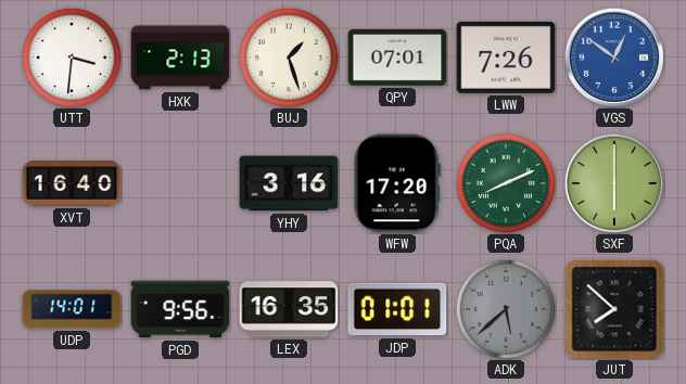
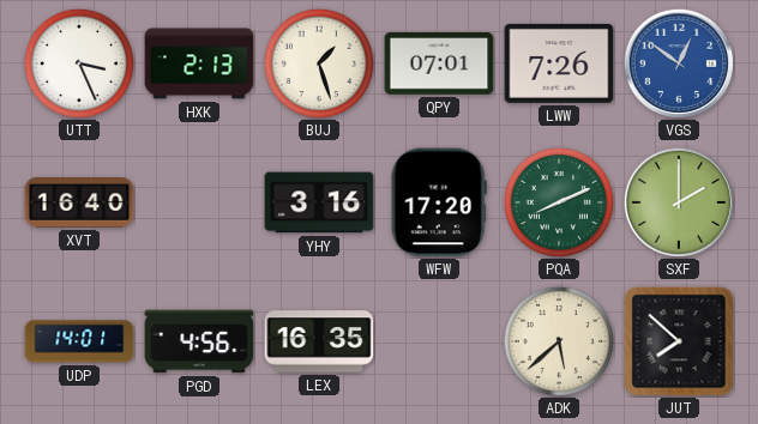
UTT: 3:31 -> 3:26
SXF: 6:00 -> 2:00
PGD: 9:56 -> 4:56
JDP: 01:01 -> none
ADK dial: grey -> cream
